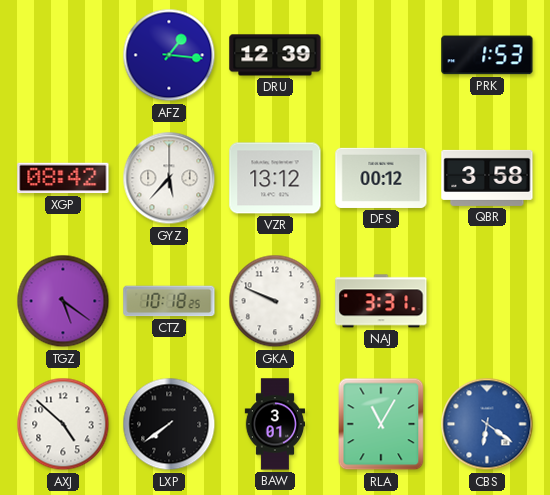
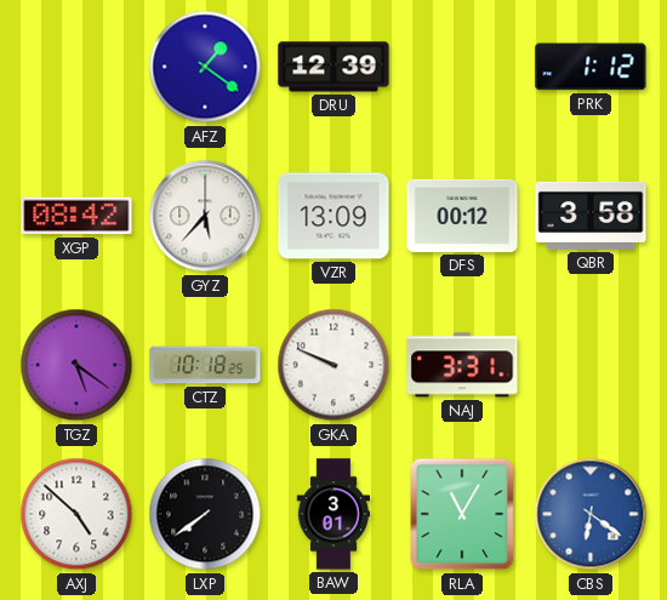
AFZ: 1:16 -> 1:21
PRK: 1:53 -> 1:12
VZR: 13:12 -> 13:09
